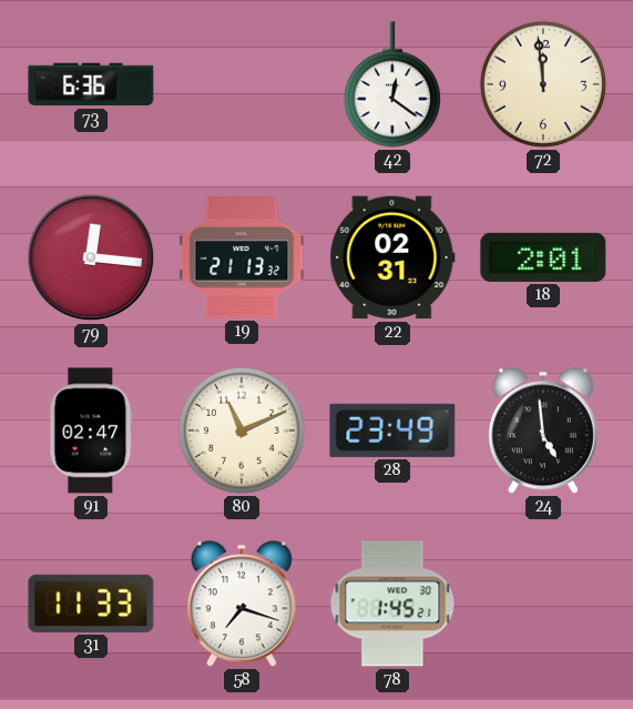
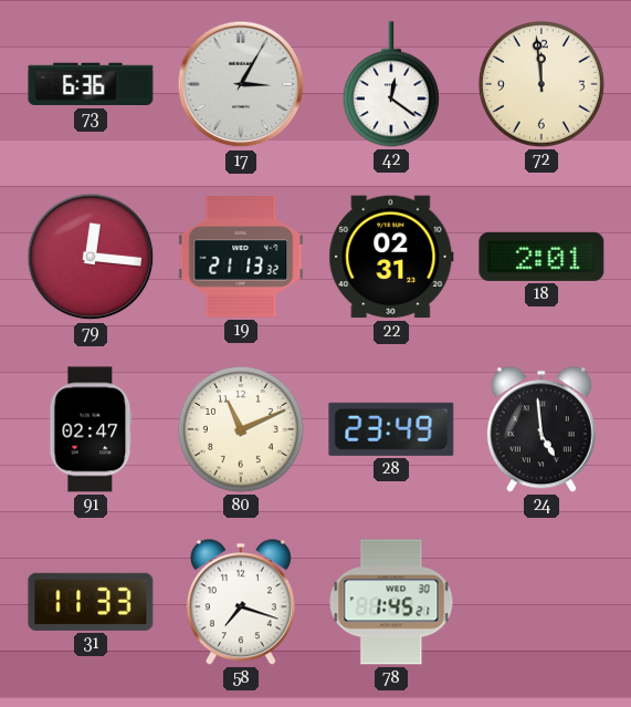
17: none -> 3:05
